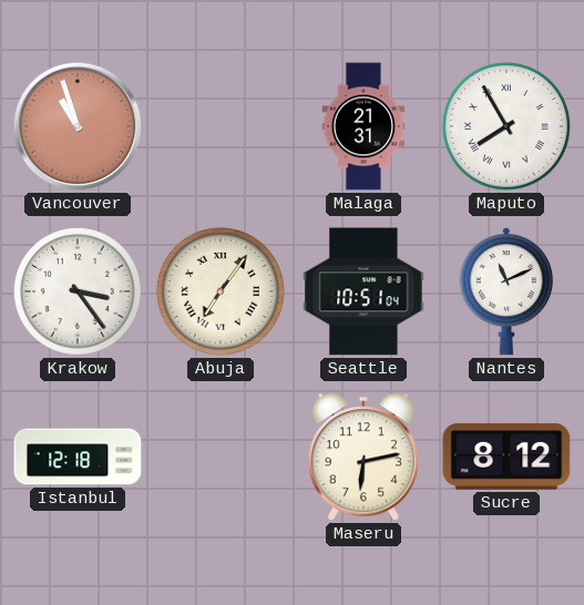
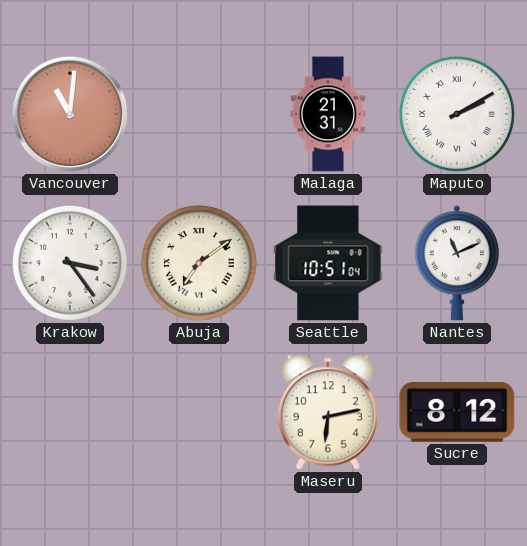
Vancouver: 10:57 -> 11:01
Maputo: 7:55 -> 2:10
Abuja: 7:06 -> 7:09
Istanbul: 12:18 -> none
